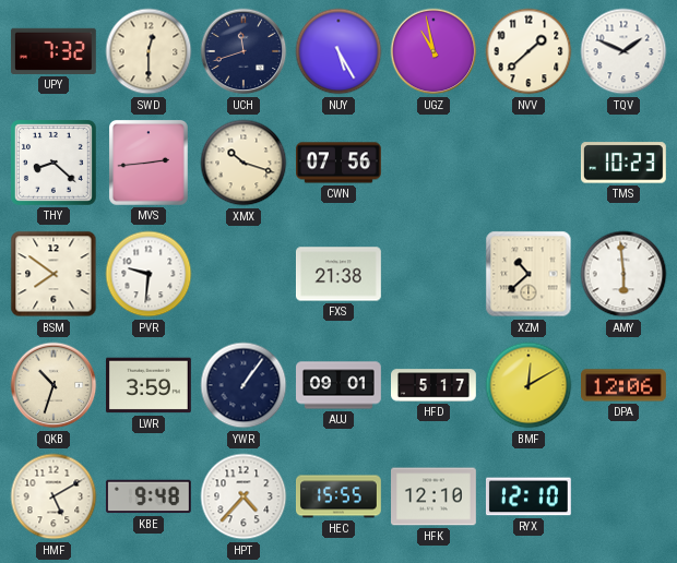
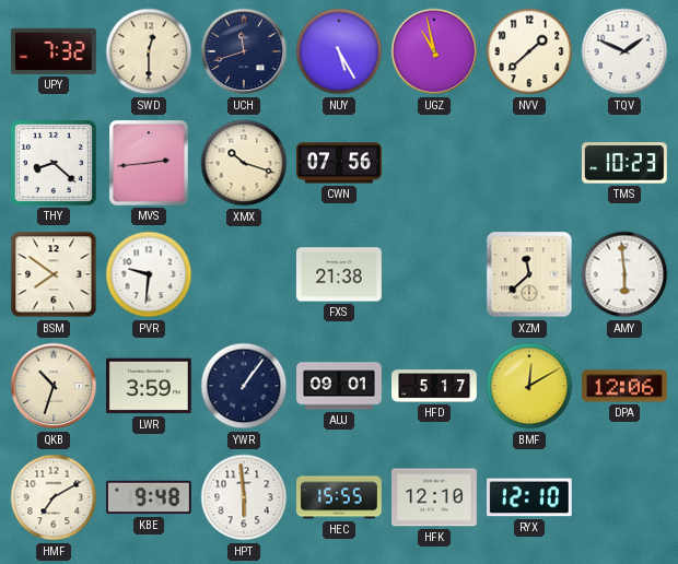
XZM: 10:38 -> 11:38
HMF: 5:10 -> 7:10
HPT: 4:37 -> 5:59
